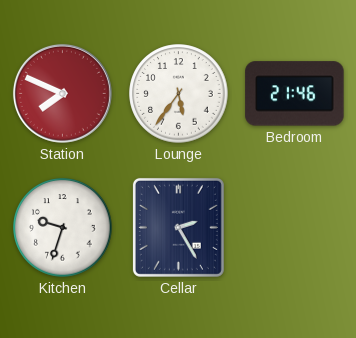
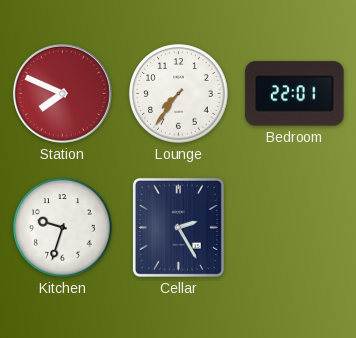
Lounge: 5:36 -> 7:36
Bedroom: 21:46 -> 22:01
